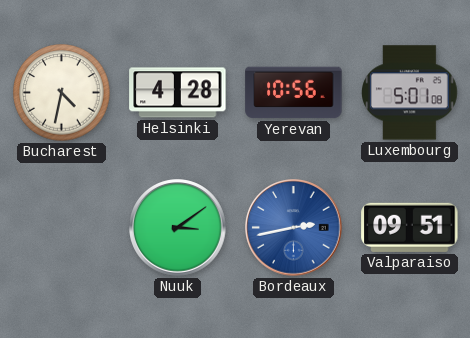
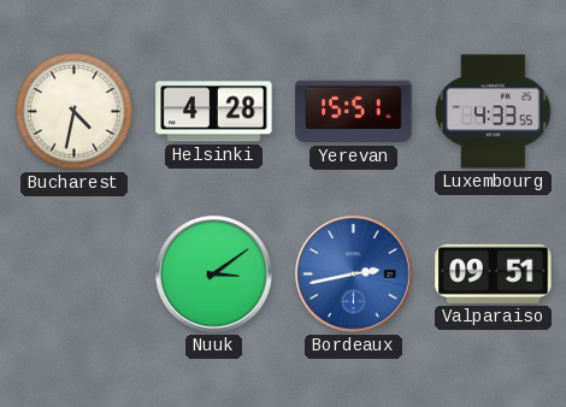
Yerevan: 10:56 -> 15:51
Luxembourg: 5:01 -> 4:33
